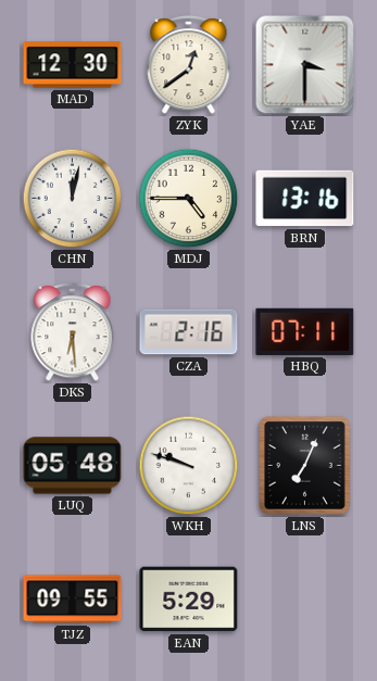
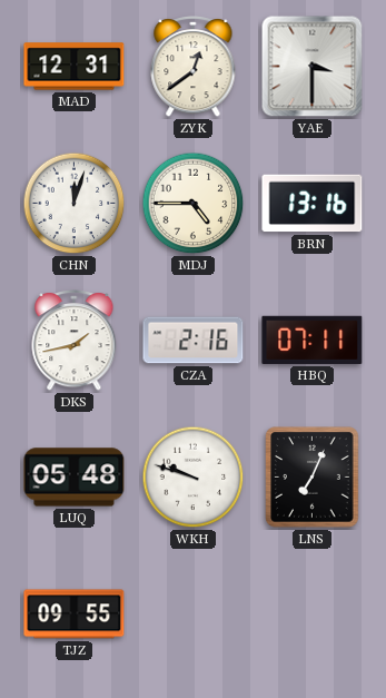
MAD: 12:30 -> 12:31
CHN: 12:02 -> 12:03
DKS: 6:29 -> 1:43
EAN: 5:29 -> none
